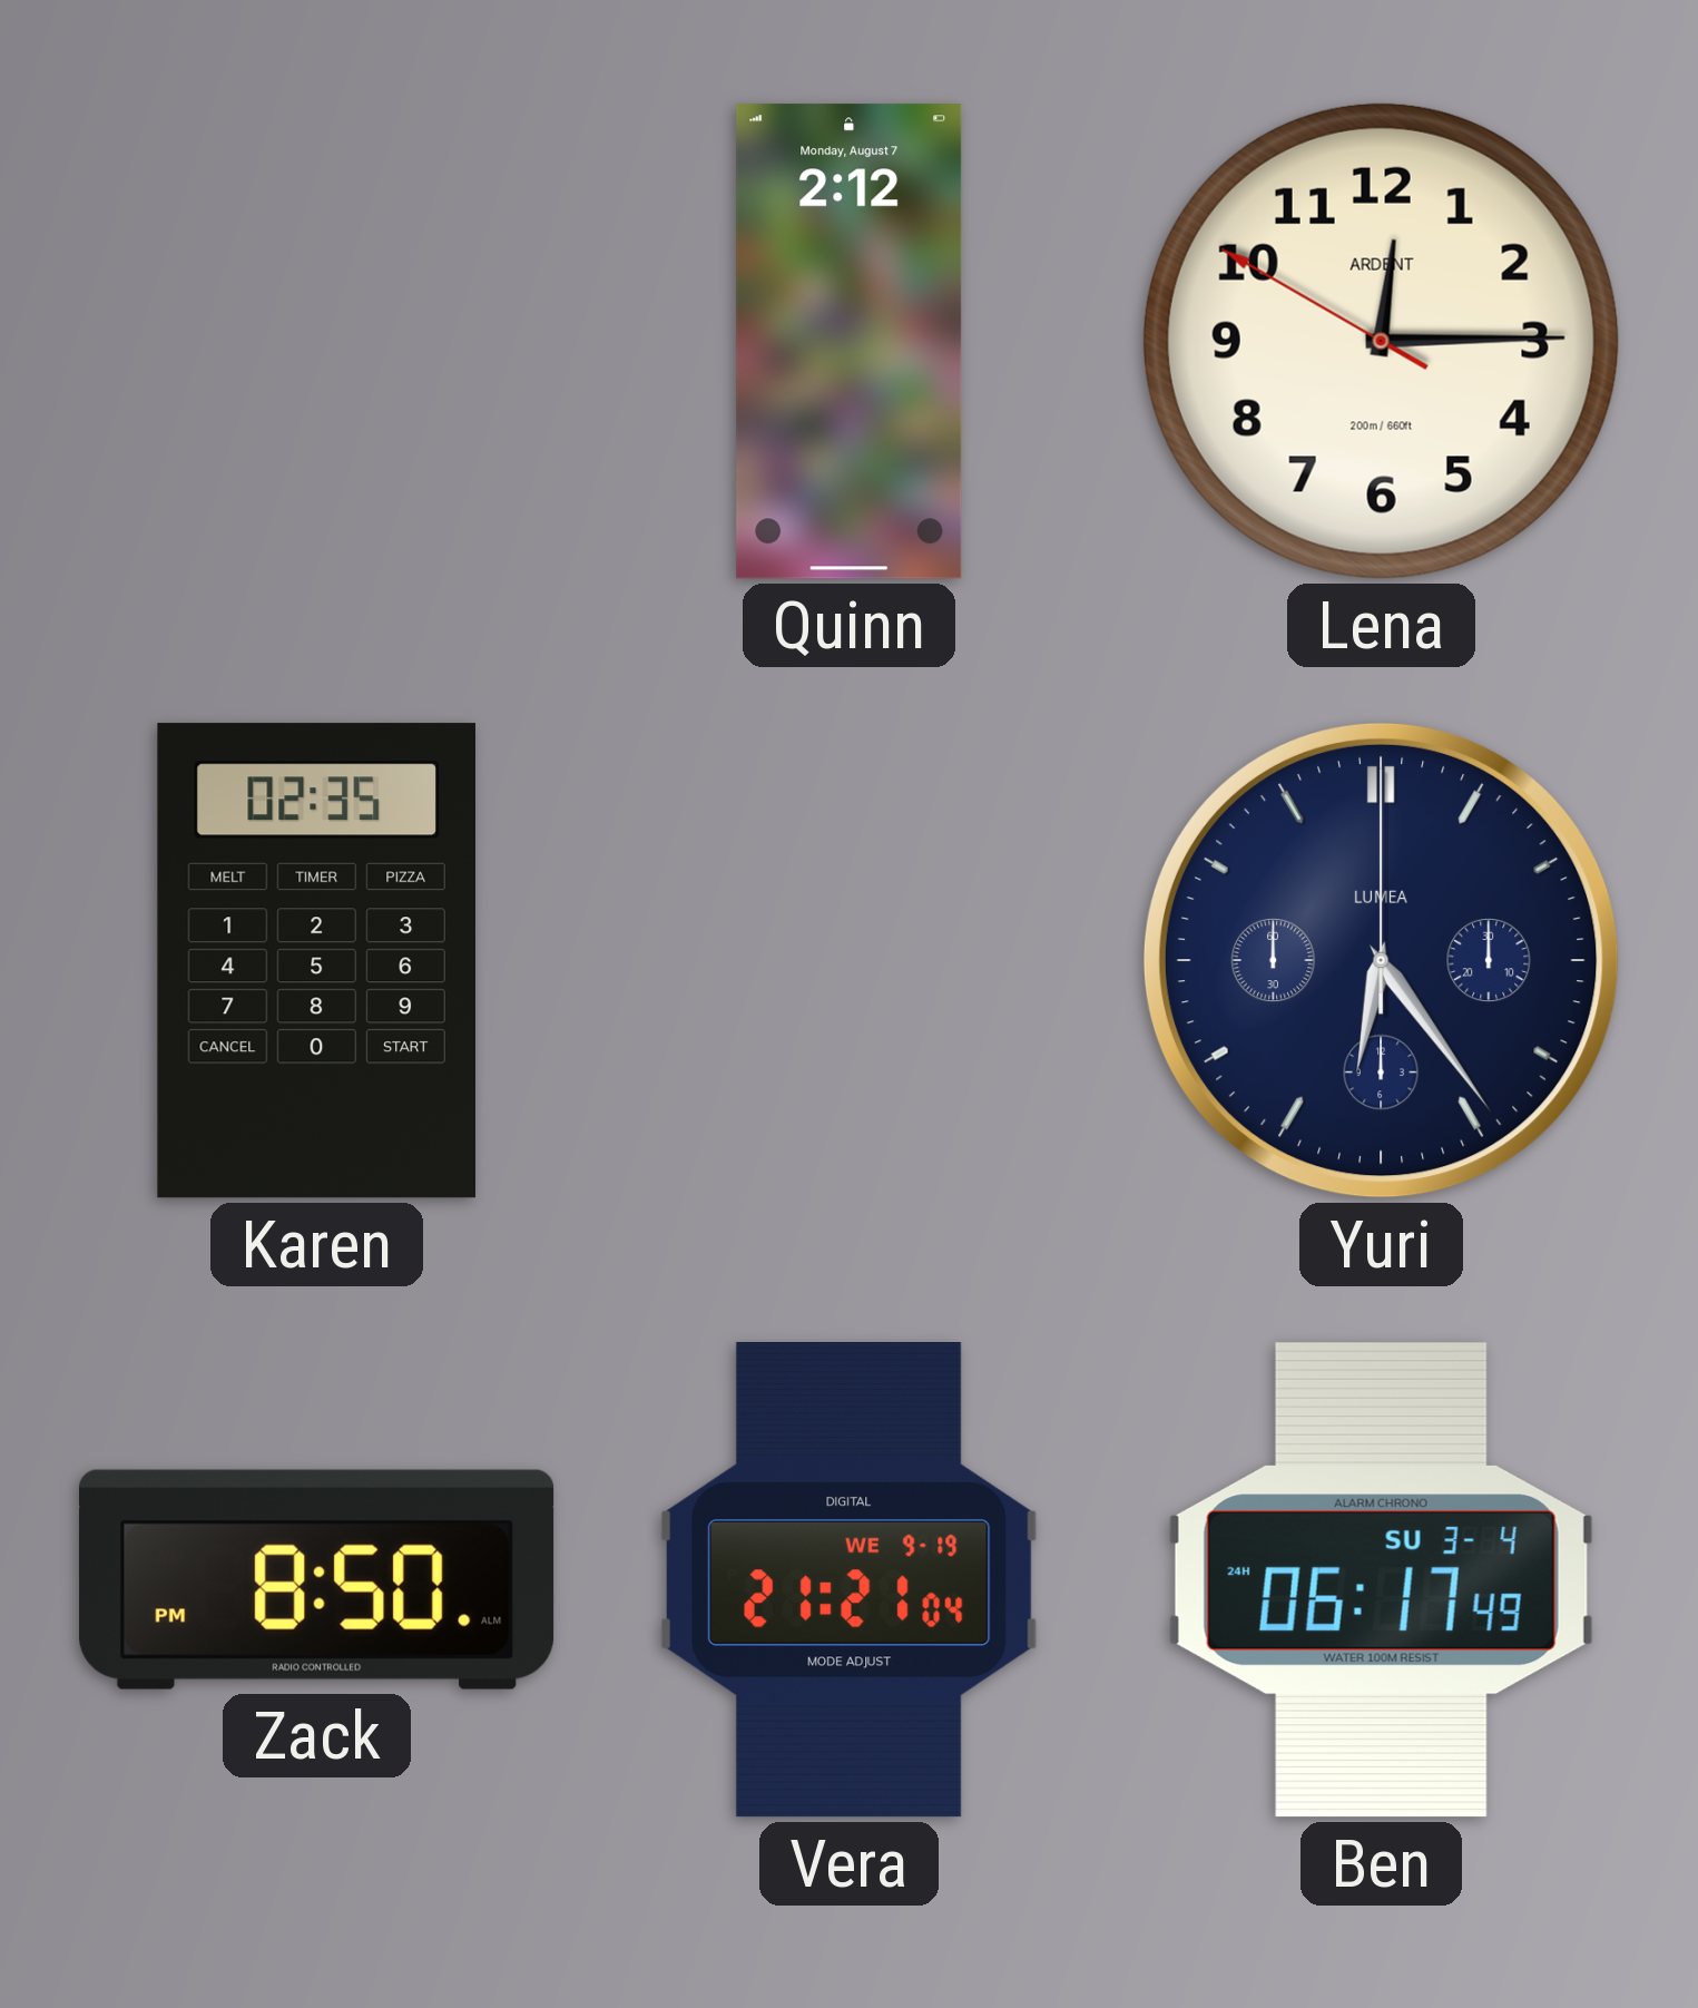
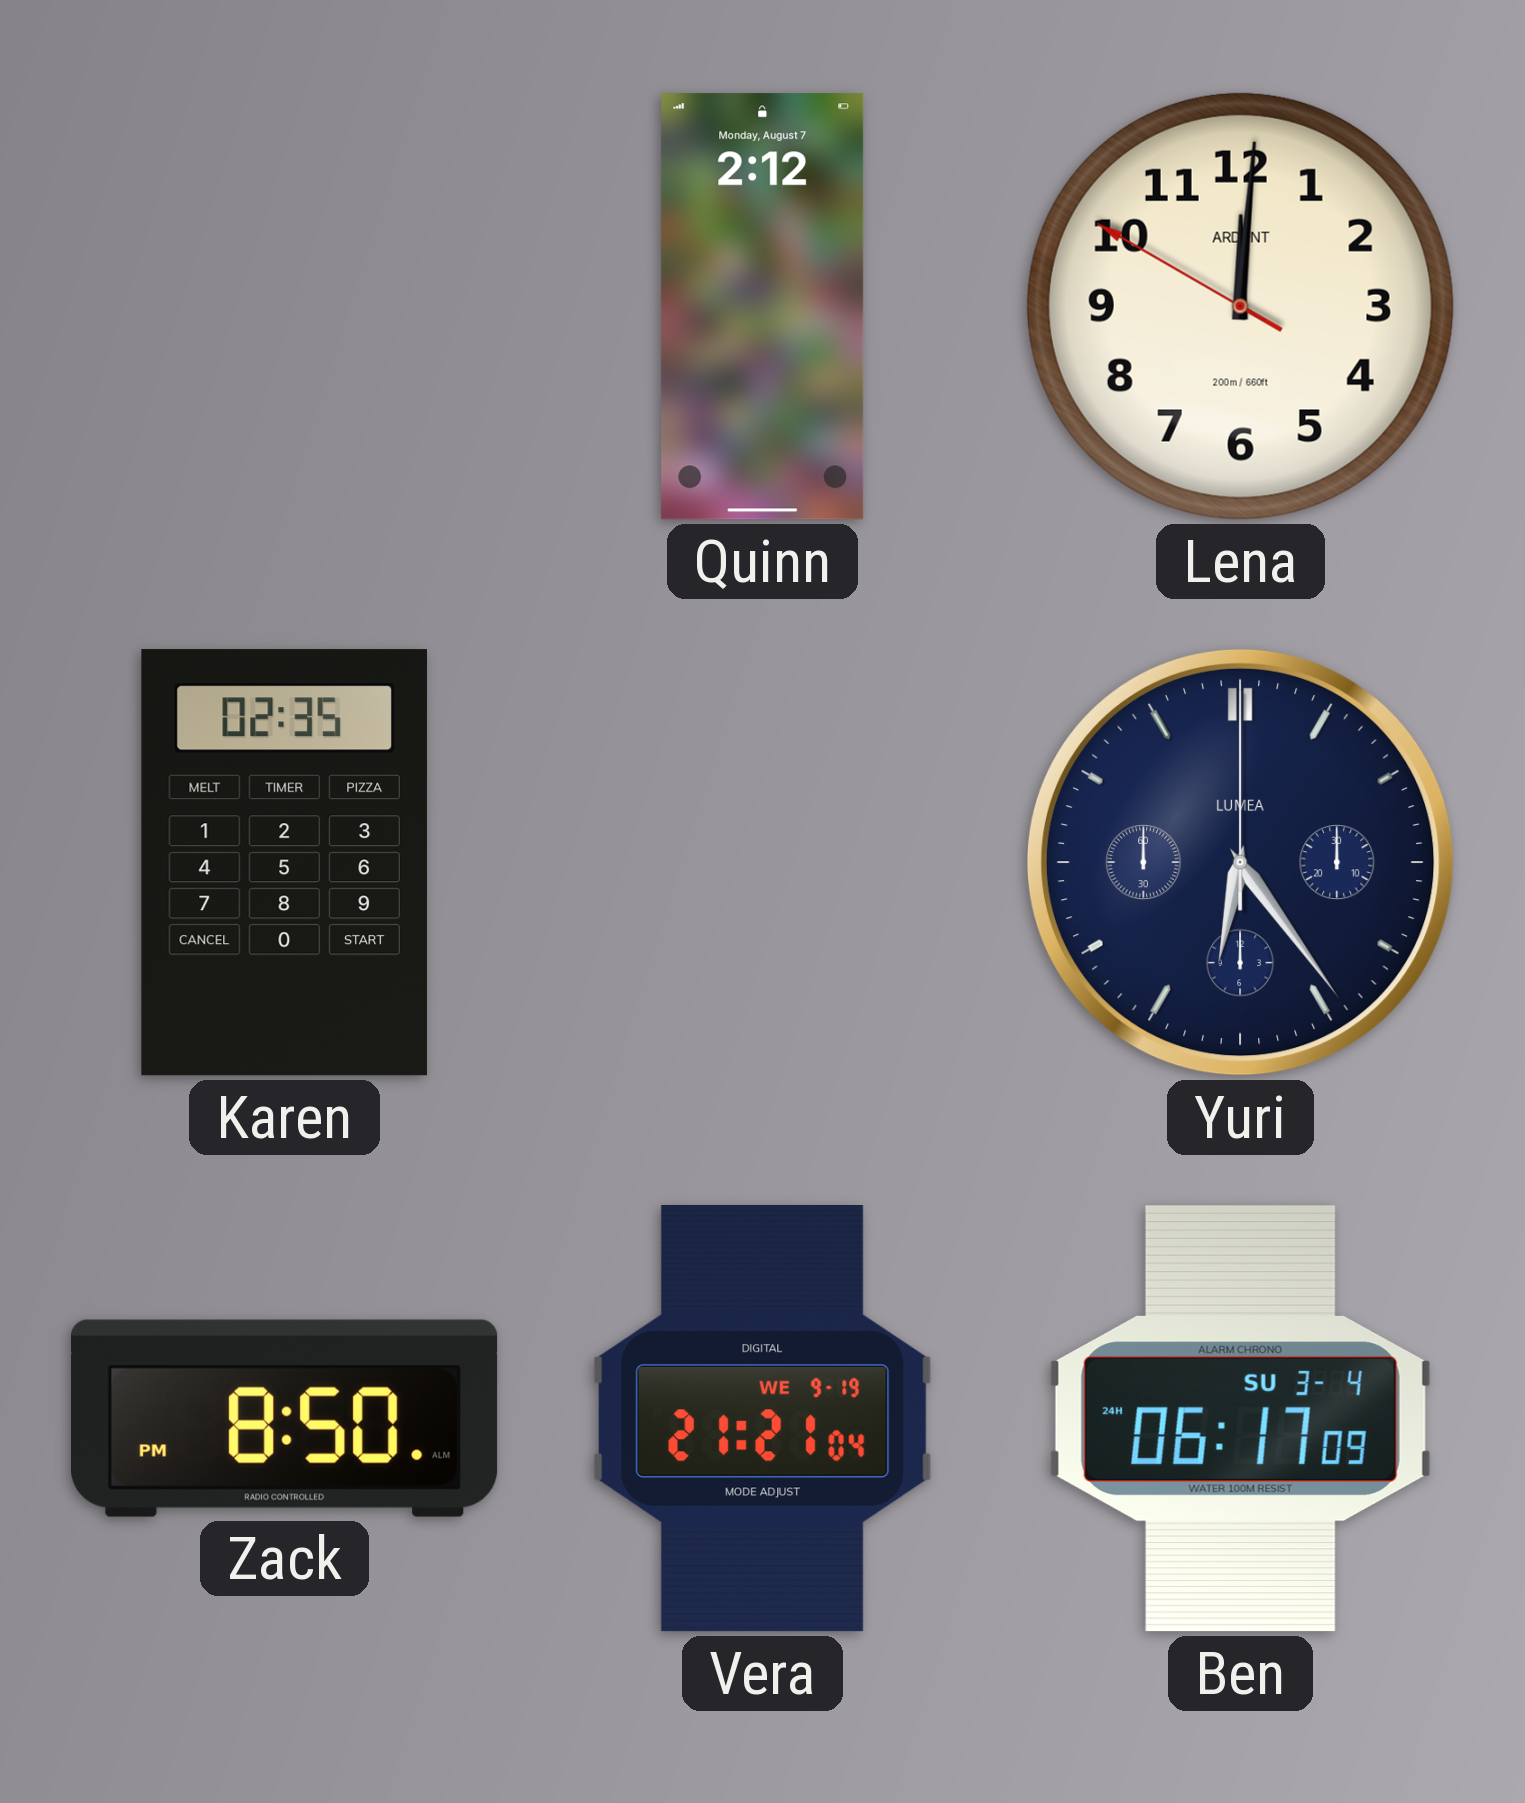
Lena: 12:14 -> 12:00
Ben: 06:17:49 -> 06:17:09
